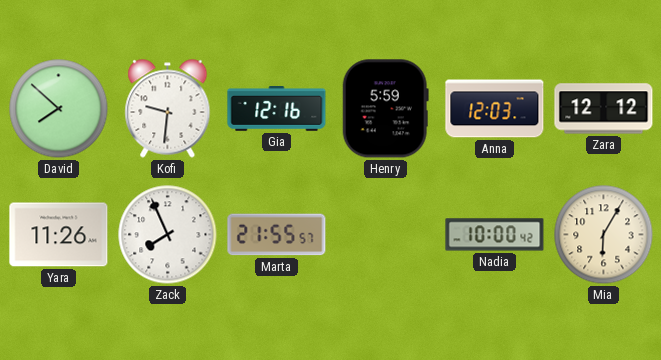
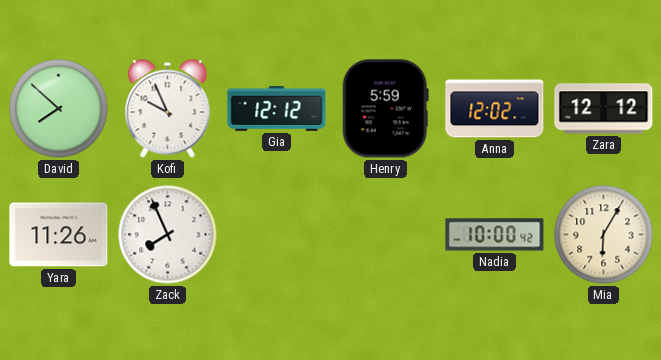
Kofi: 9:31 -> 9:56
Gia: 12:16 -> 12:12
Anna: 12:03 -> 12:02
Marta: 21:55 -> none
